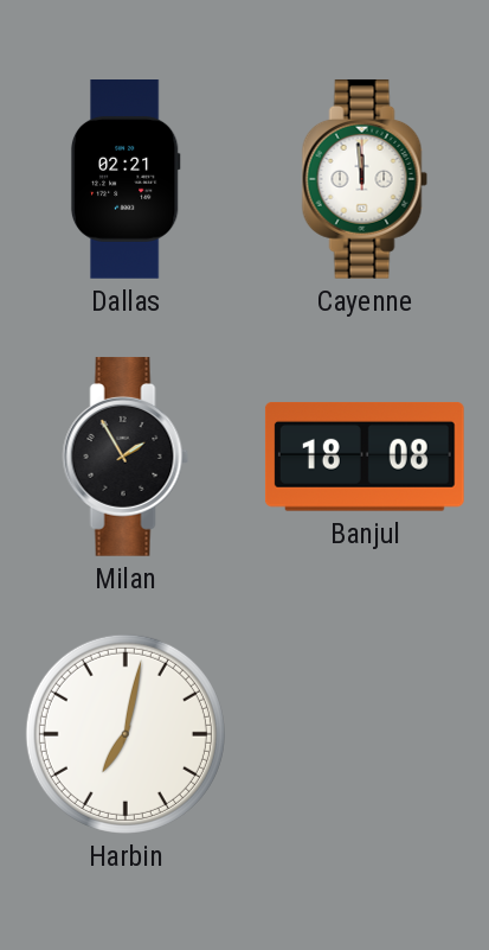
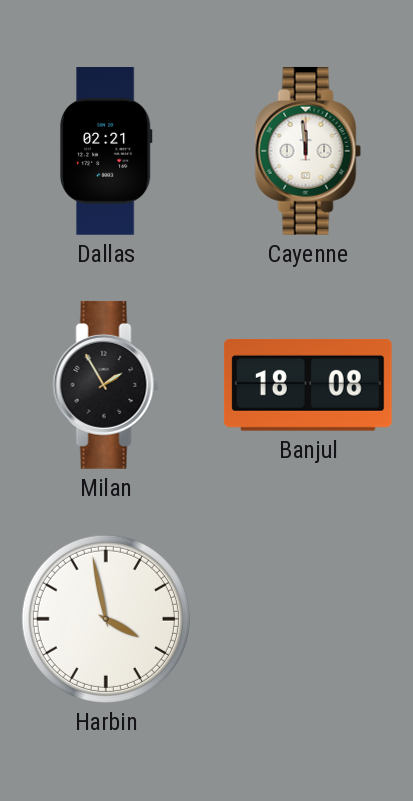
Harbin: 7:02 -> 3:58
